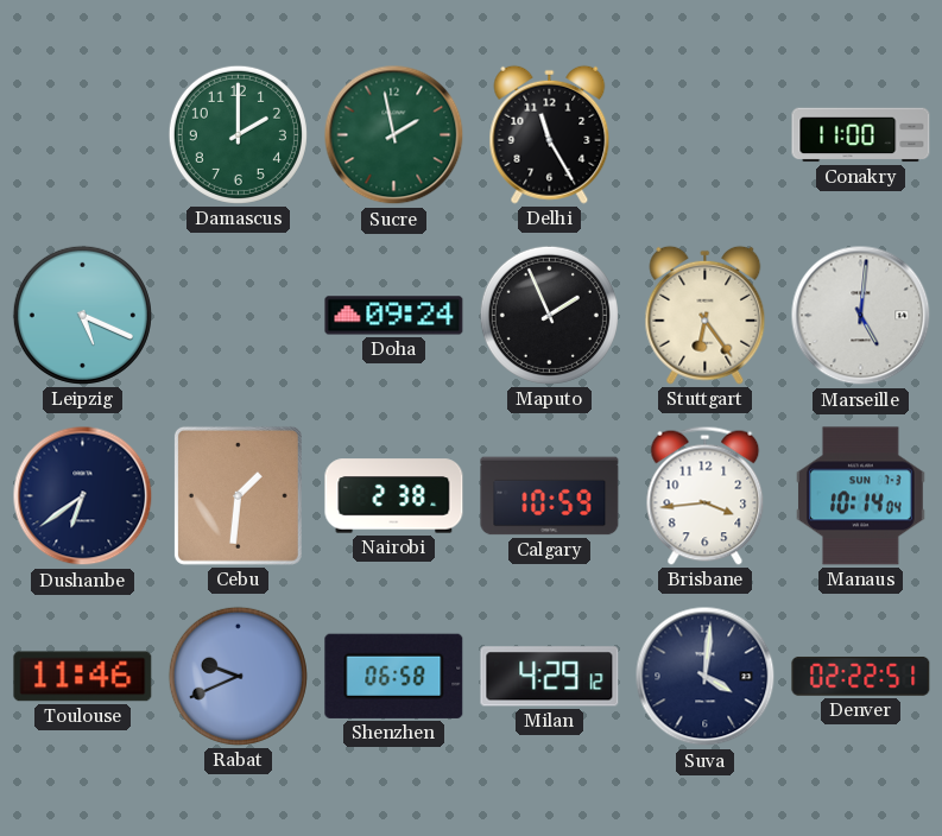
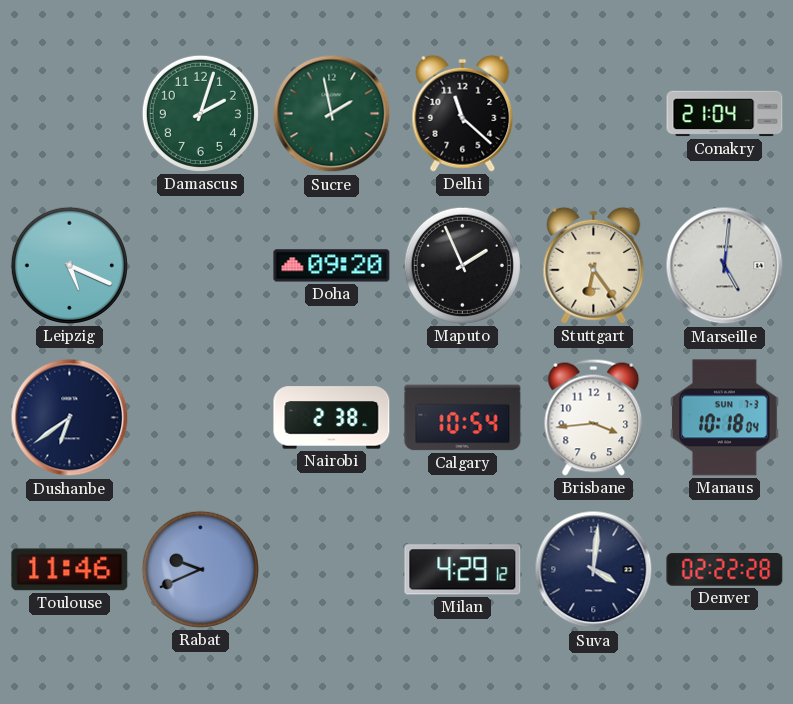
Damascus: 2:00 -> 2:03
Delhi: 11:25 -> 11:22
Conakry: 11:00 -> 21:04
Doha: 09:24 -> 09:20
Cebu: 1:31 -> none
Calgary: 10:59 -> 10:54
Manaus: 10:14 -> 10:18
Shenzhen: 06:58 -> none
Denver: 02:22:51 -> 02:22:28
